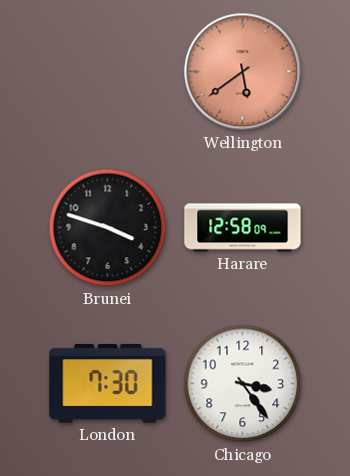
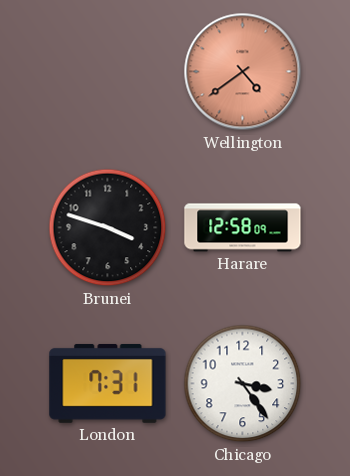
Wellington: 5:39 -> 4:39
London: 7:30 -> 7:31
